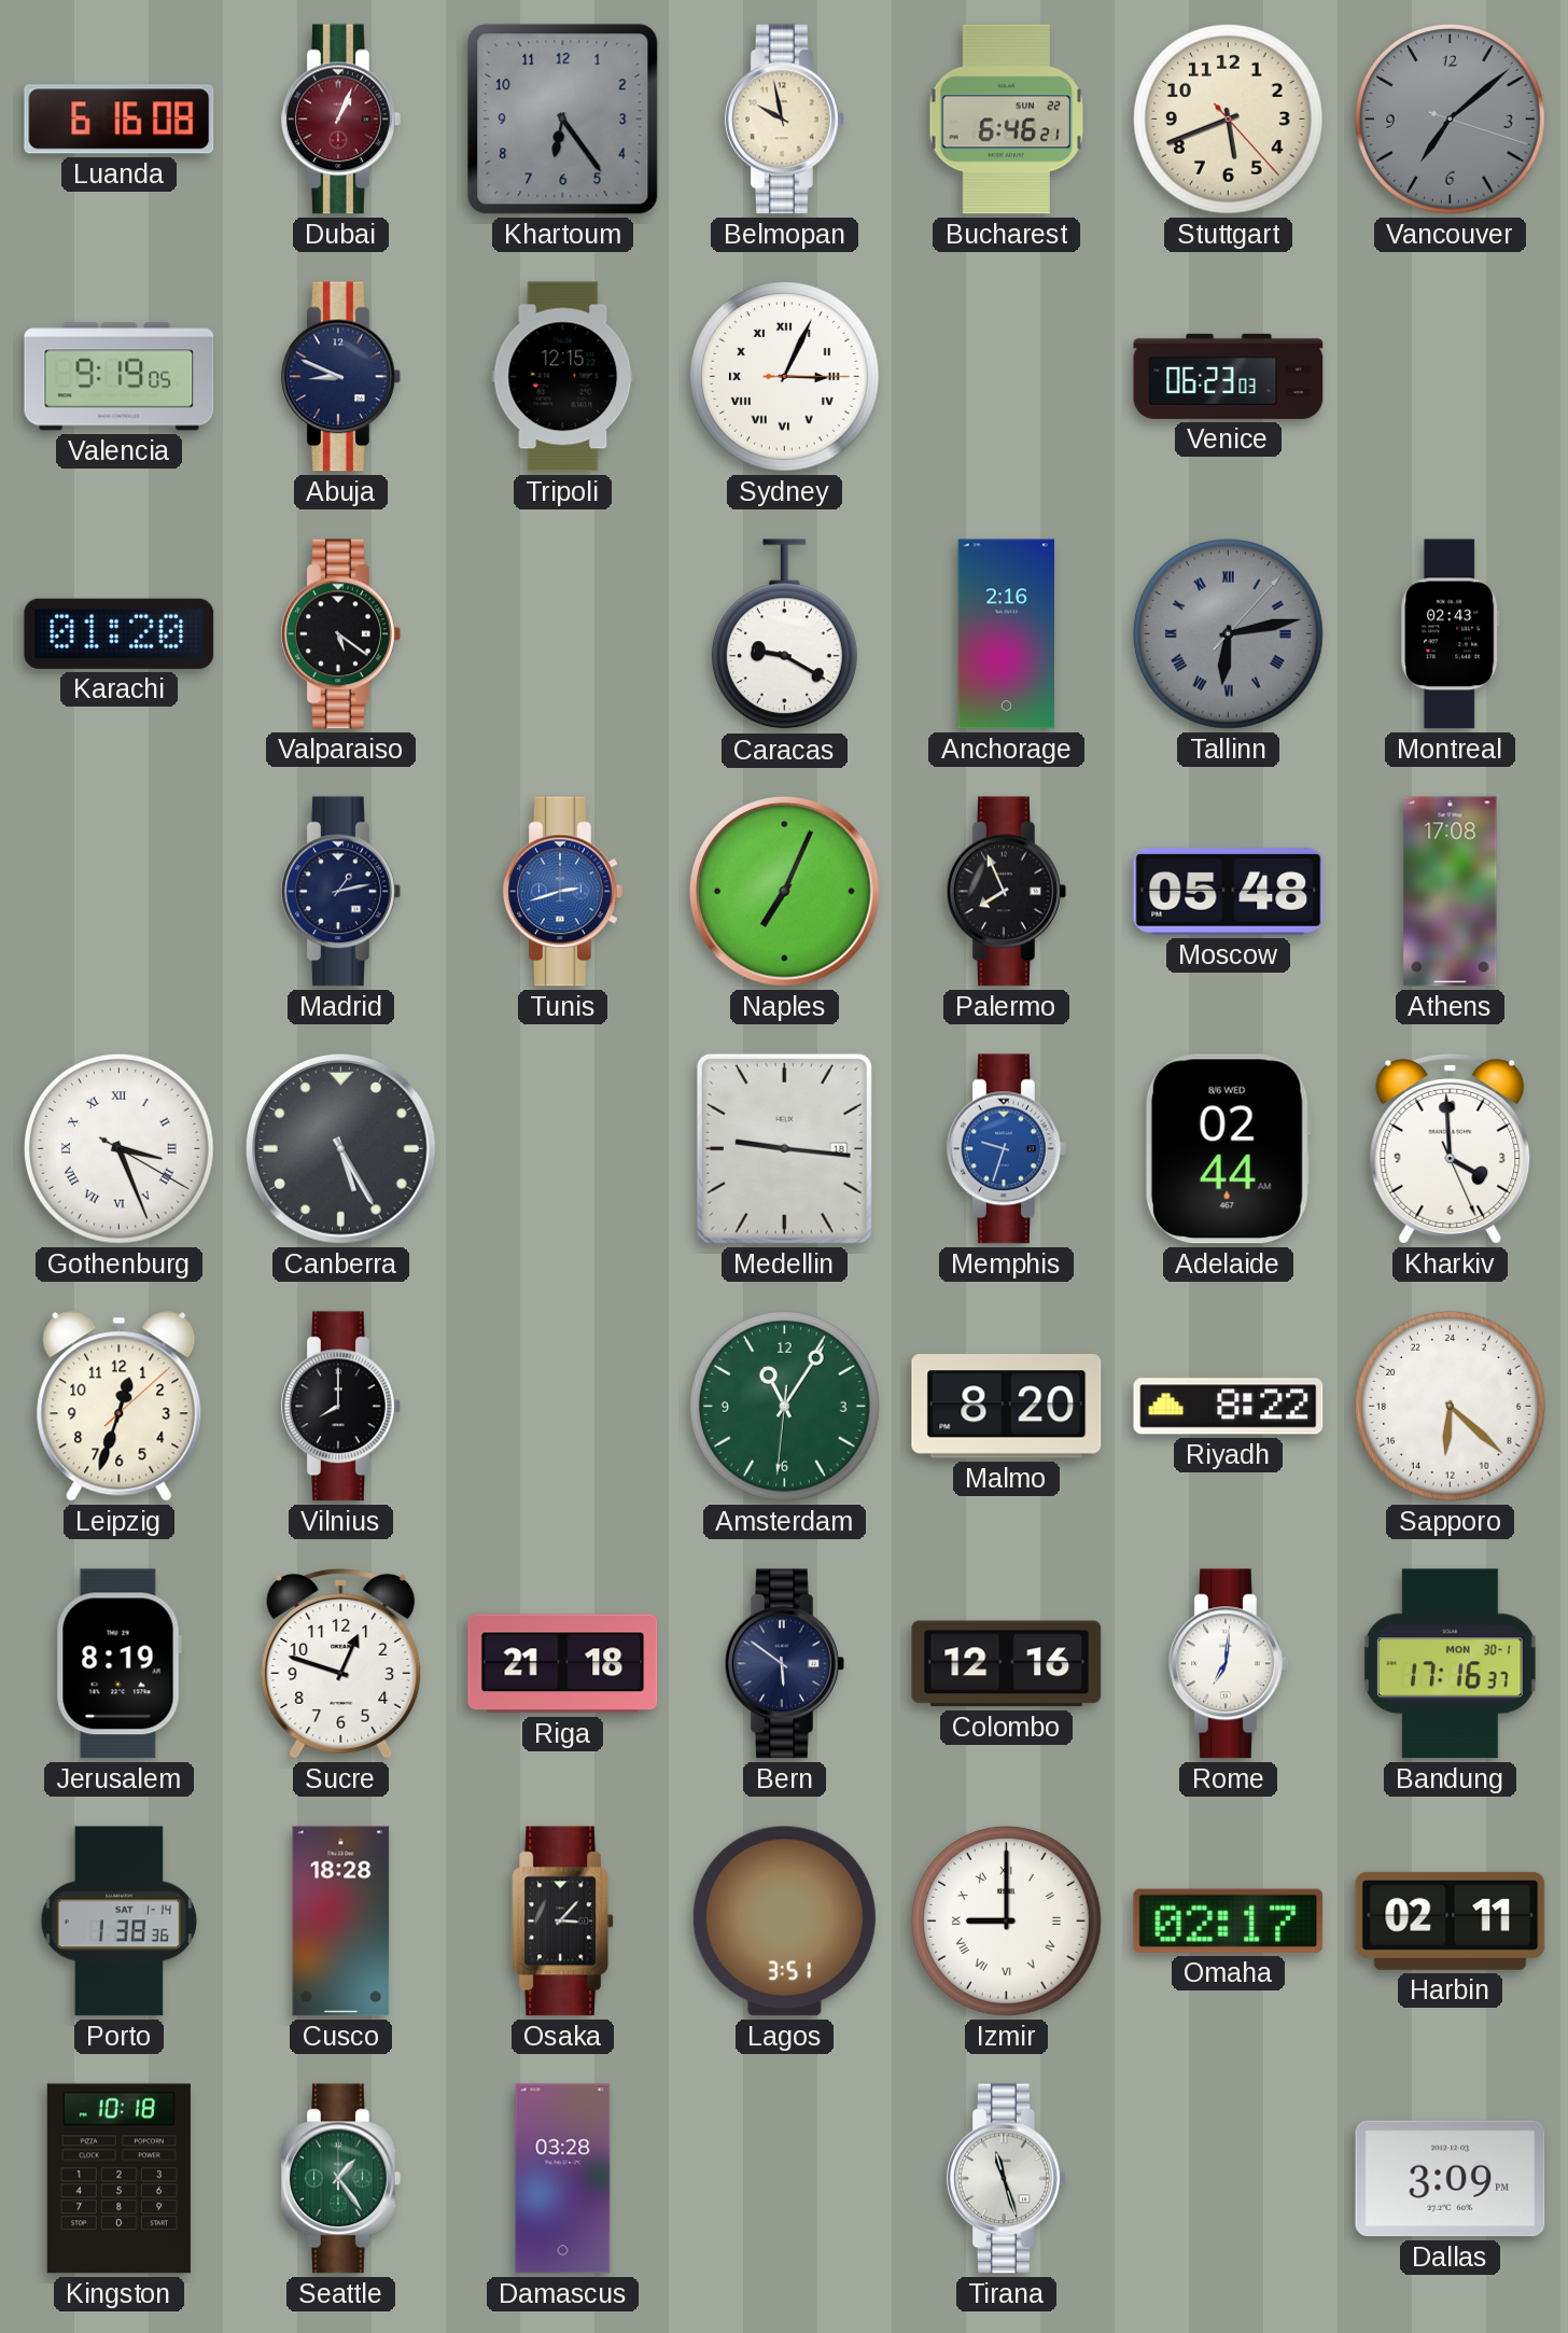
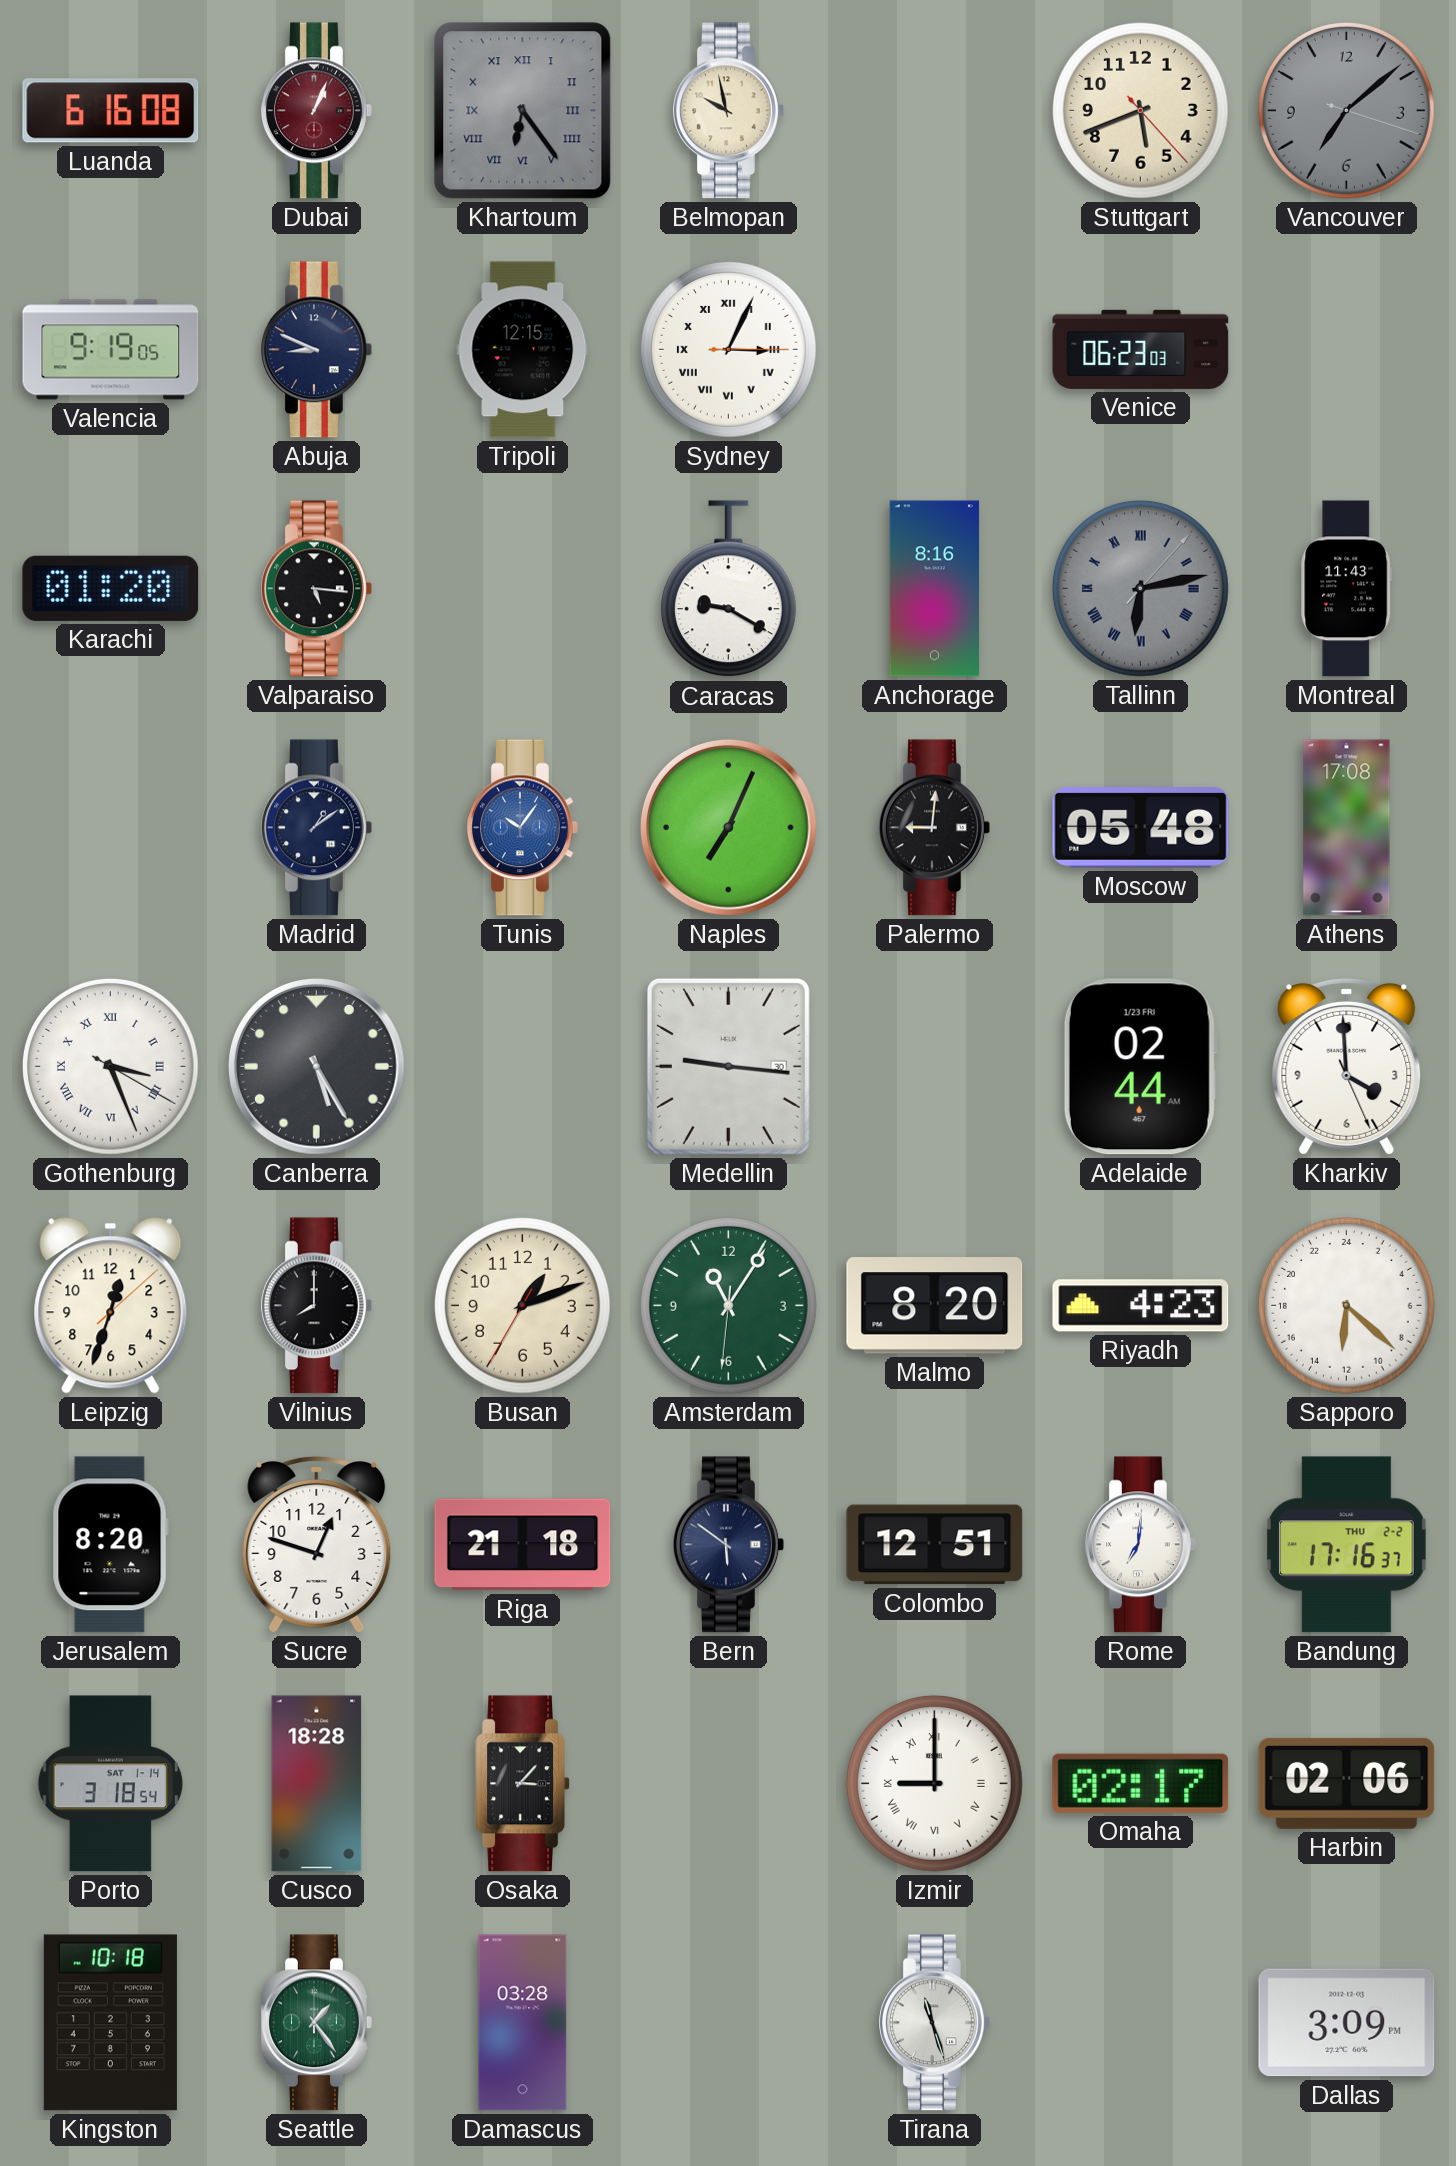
Khartoum numerals: Arabic -> Roman
Bucharest: 6:46 -> none
Valparaiso: 5:21 -> 5:16
Anchorage: 2:16 -> 8:16
Montreal: 02:43 -> 11:43
Madrid: 1:13 -> 1:09
Tunis: 2:42 -> 10:06
Palermo: 7:56 -> 9:01
Medellin date: 18 -> 30
Memphis: 9:33 -> none
Adelaide date: 8/6 WED -> 1/23 FRI
Busan: none -> 1:11
Riyadh: 8:22 -> 4:23
Jerusalem: 8:19 -> 8:20
Colombo: 12:16 -> 12:51
Bandung date: MON 30-1 -> THU 2-2
Porto: 1:38 -> 3:18
Lagos: 3:51 -> none
Harbin: 02:11 -> 02:06
